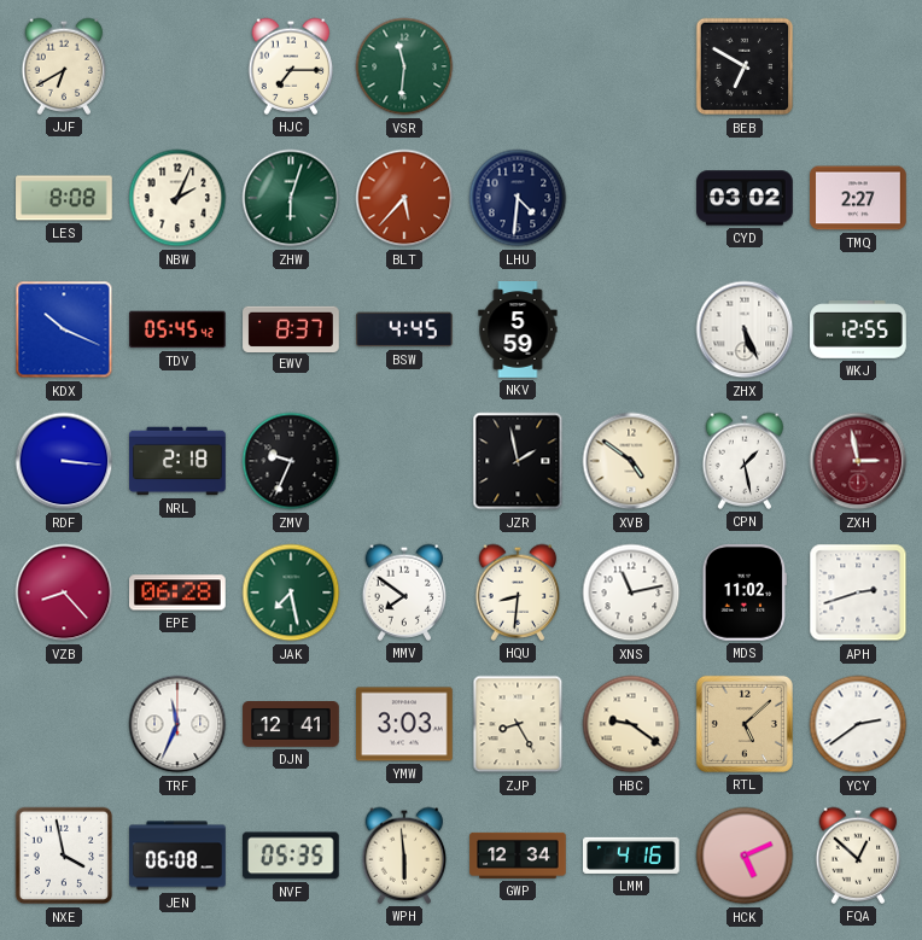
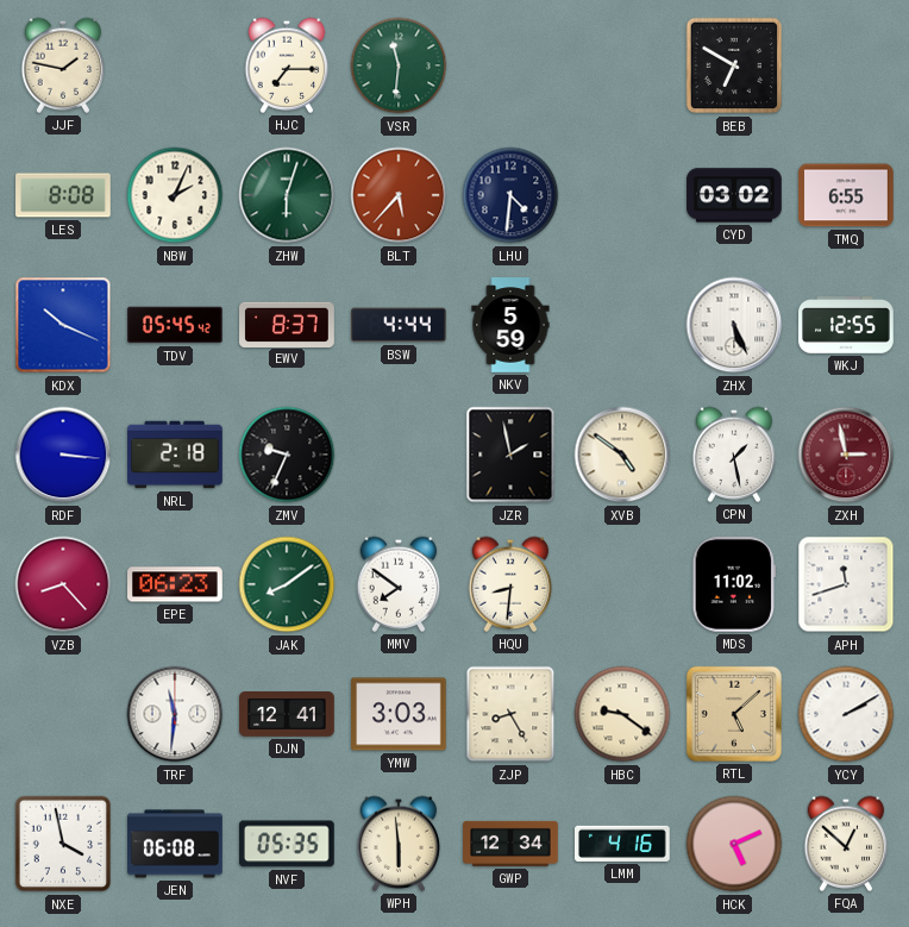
JJF: 6:40 -> 1:47
TMQ: 2:27 -> 6:55
BSW: 4:45 -> 4:44
EPE: 06:28 -> 06:23
JAK: 7:28 -> 8:09
XNS: 11:13 -> none
APH: 2:42 -> 11:42
TRF: 11:34 -> 11:31
YCY: 2:39 -> 2:10
